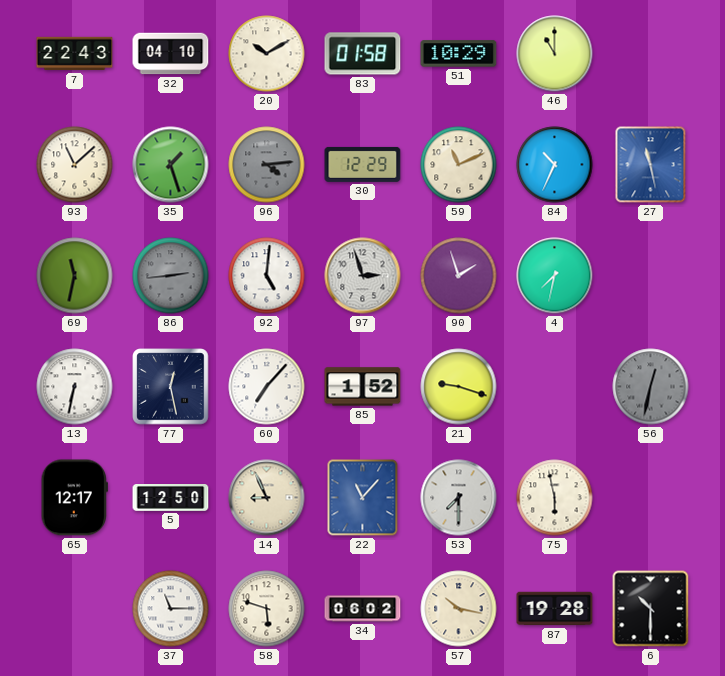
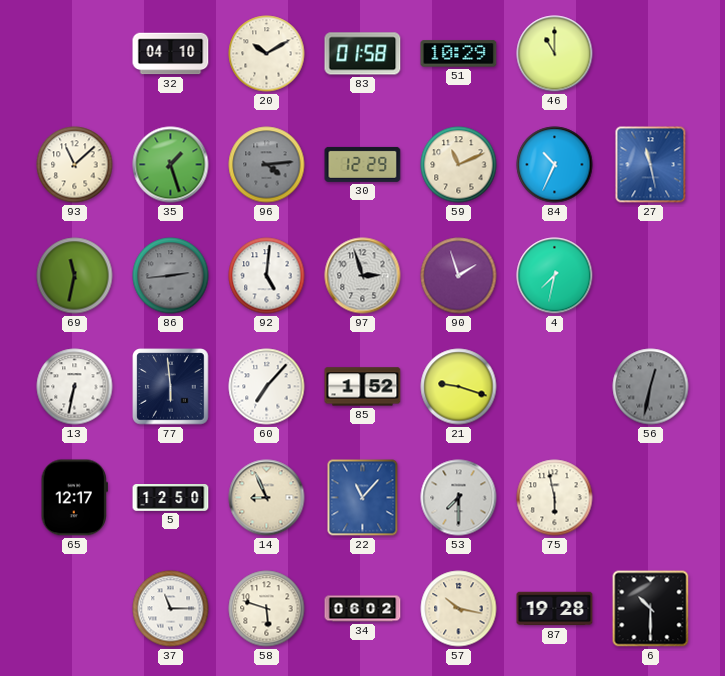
7: 22:43 -> none
77: 12:28 -> 5:59
